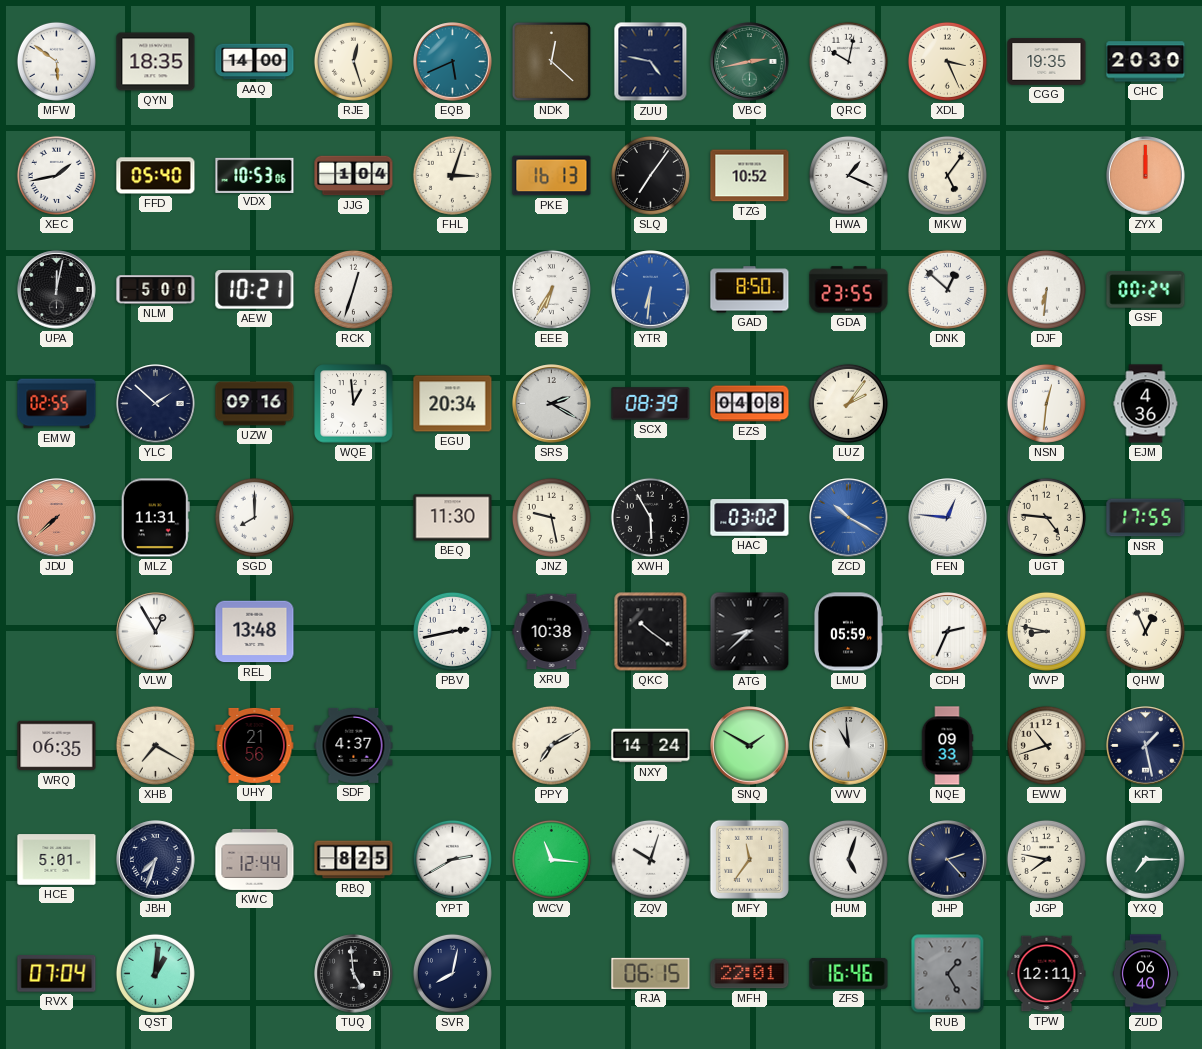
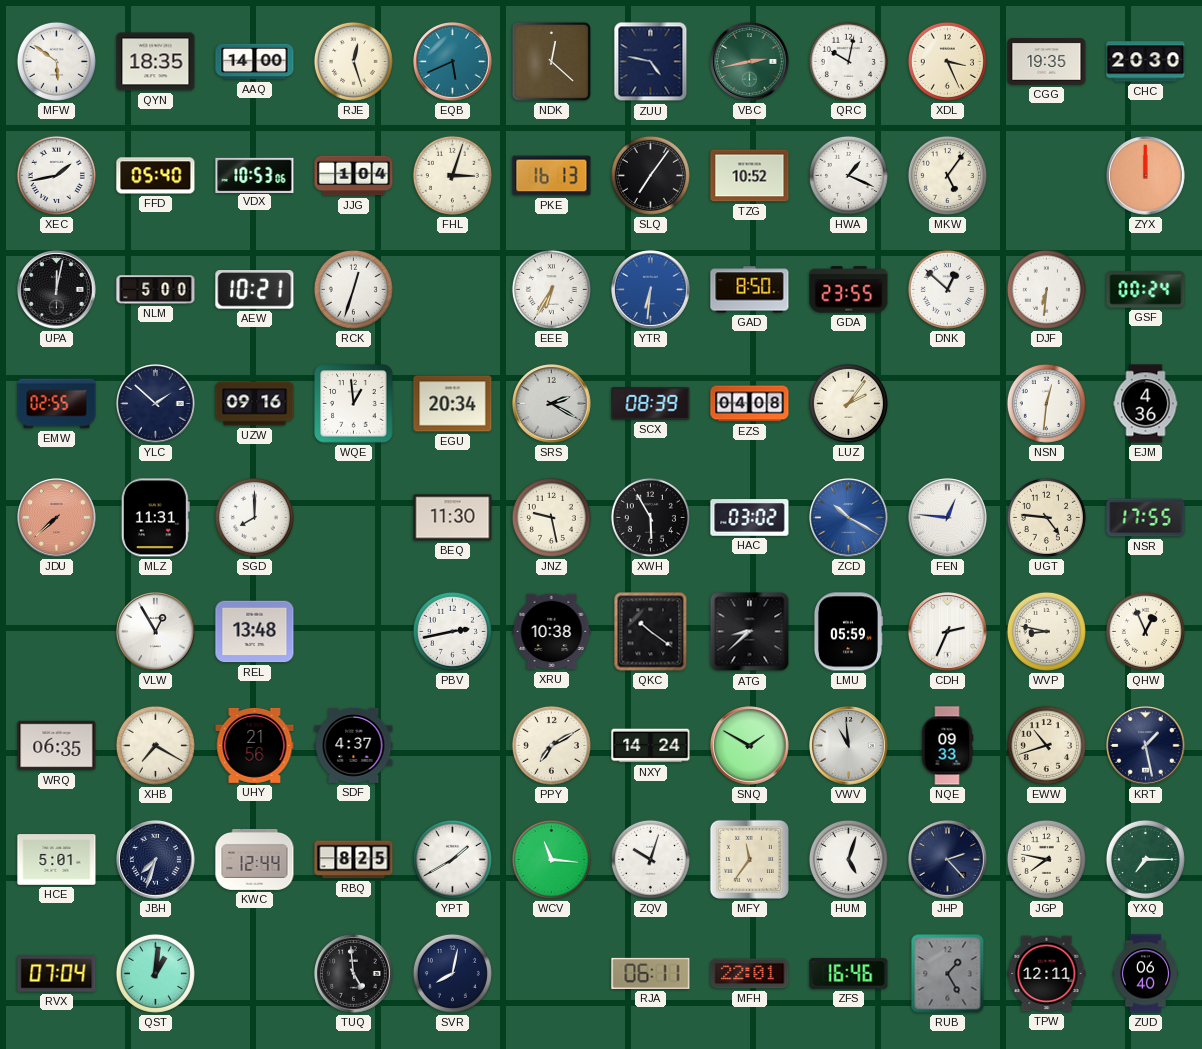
YPT: 2:40 -> 1:40
RJA: 06:15 -> 06:11
